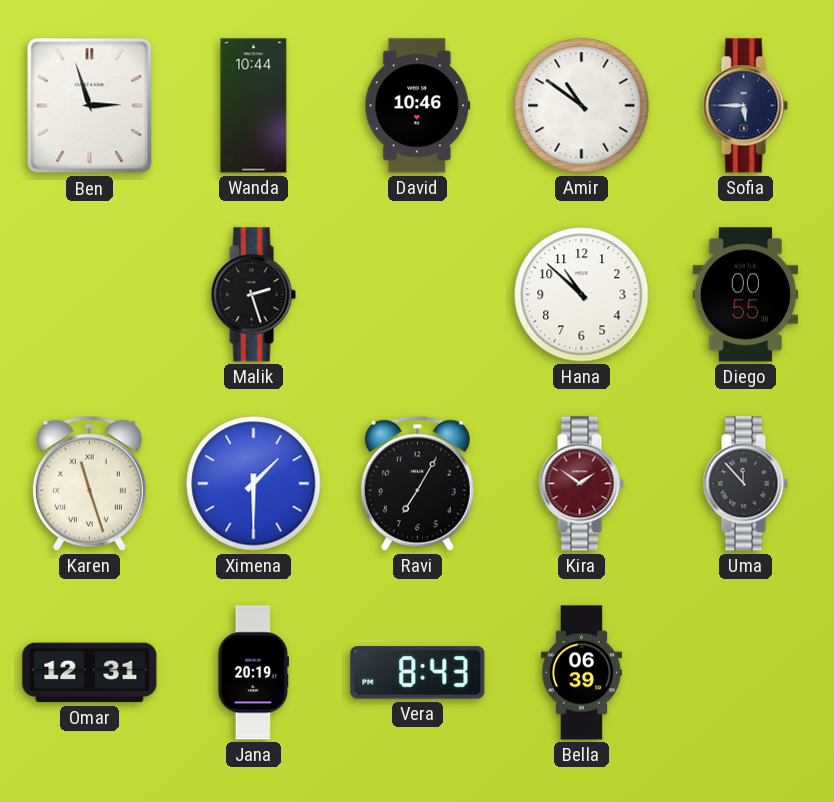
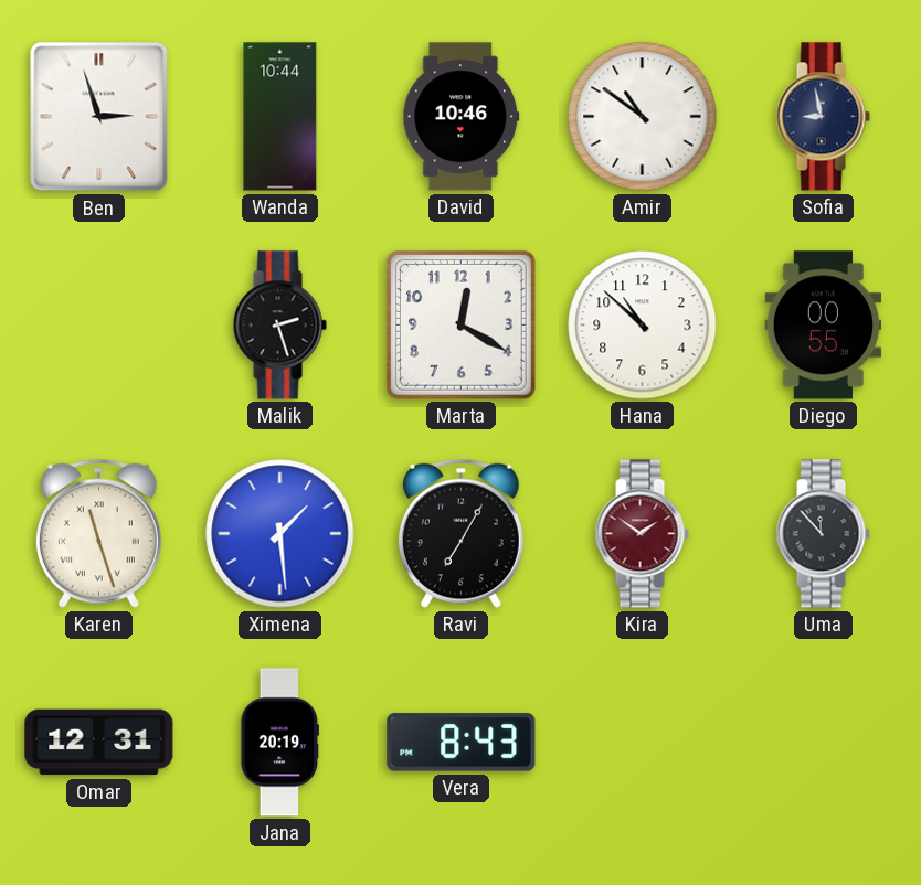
Sofia: 5:45 -> 8:58
Marta: none -> 12:20
Ximena: 1:30 -> 1:29
Bella: 06:39 -> none
